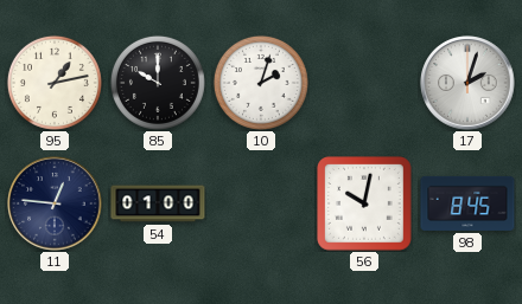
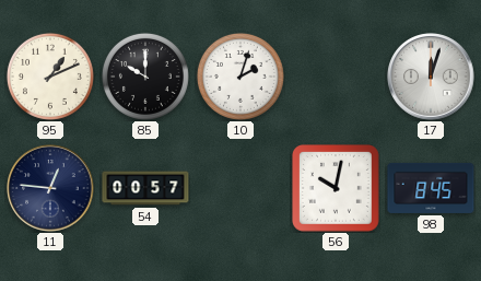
95: 1:13 -> 1:11
17: 2:03 -> 12:03
54: 01:00 -> 00:57
